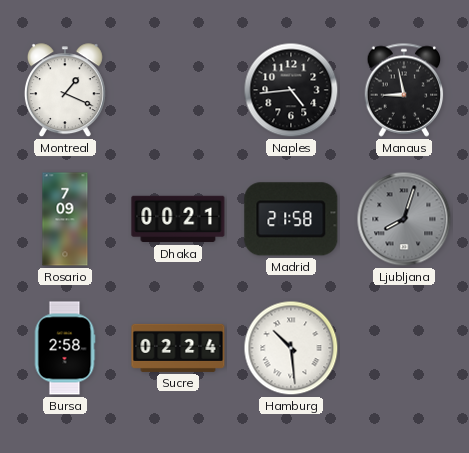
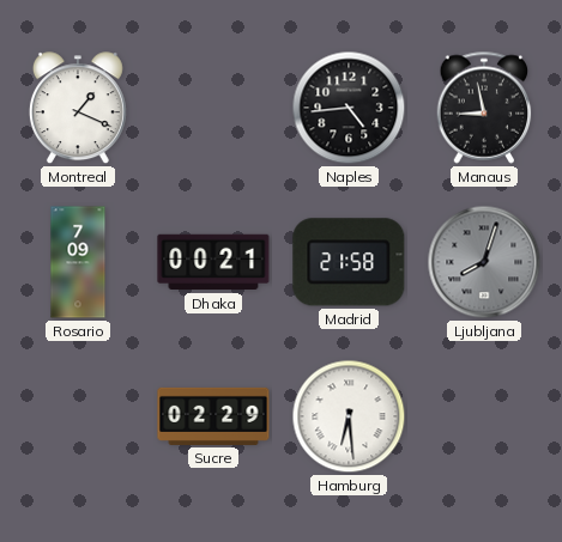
Bursa: 2:58 -> none
Sucre: 02:24 -> 02:29
Hamburg: 10:29 -> 6:29
